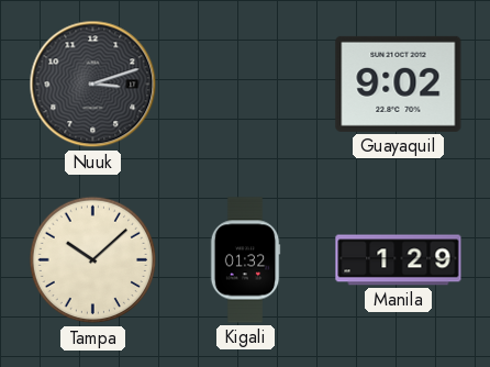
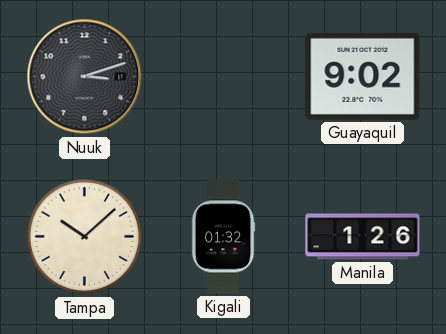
Manila: 1:29 -> 1:26
